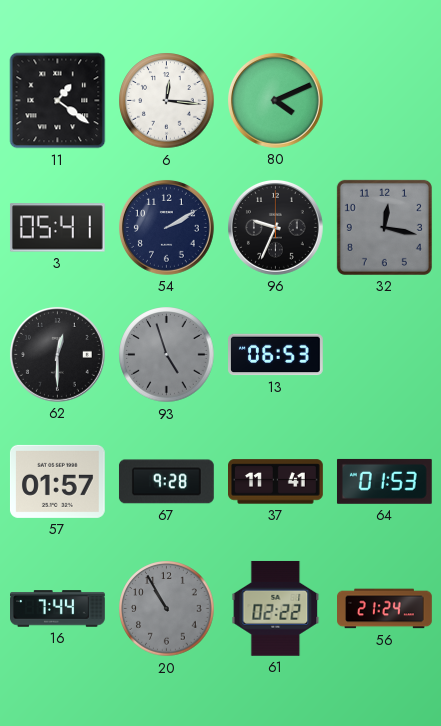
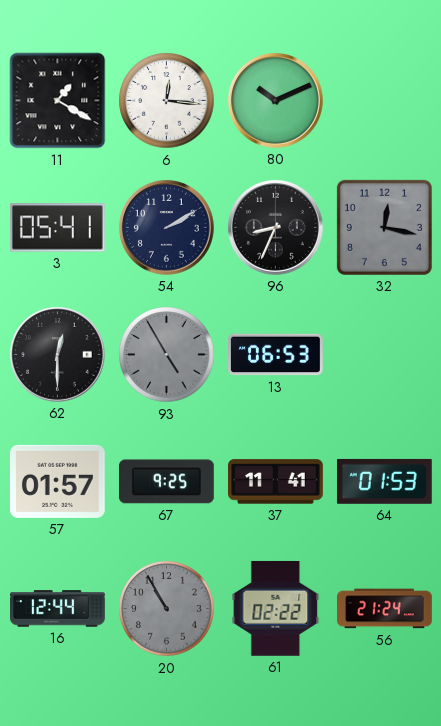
11: 1:21 -> 1:20
80: 4:11 -> 10:11
96: 9:34 -> 8:34
93: 4:57 -> 4:55
67: 9:28 -> 9:25
16: 7:44 -> 12:44
